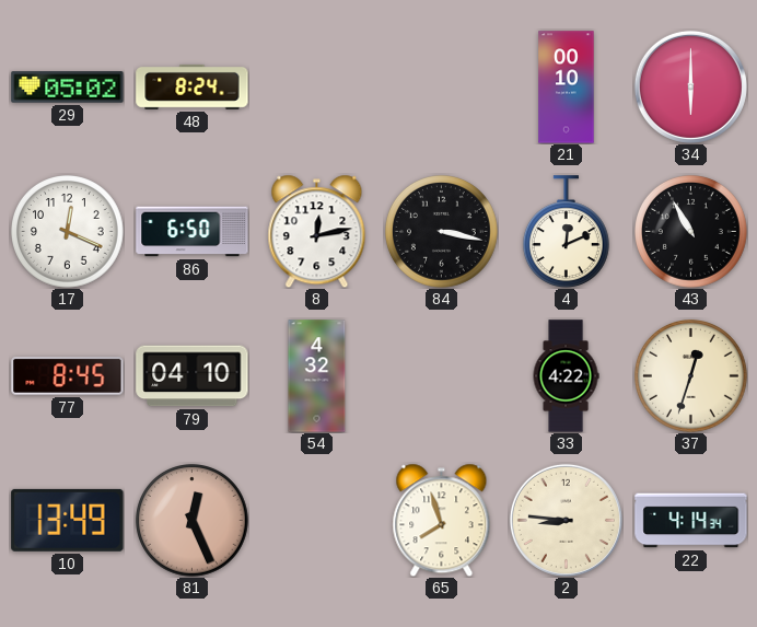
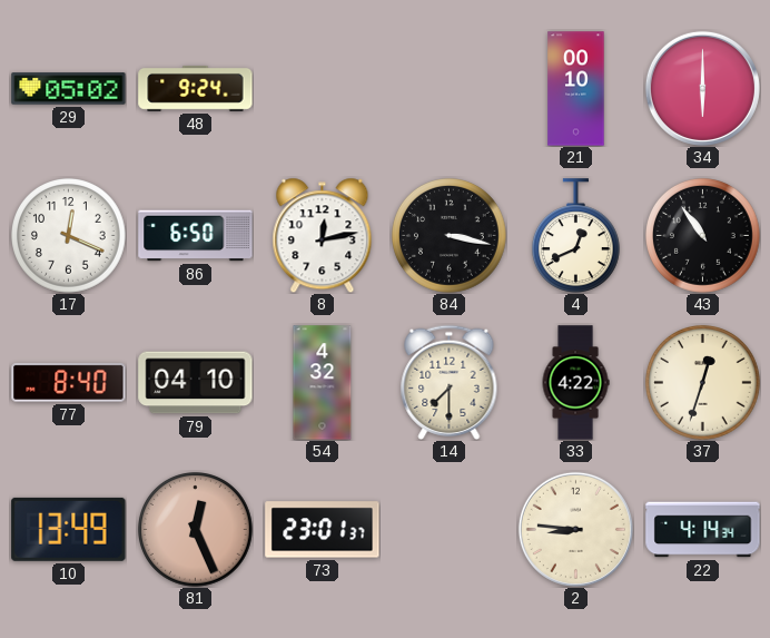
48: 8:24 -> 9:24
4: 12:11 -> 12:41
43: 10:55 -> 10:54
77: 8:45 -> 8:40
14: none -> 7:30
73: none -> 23:01
65: 7:57 -> none
